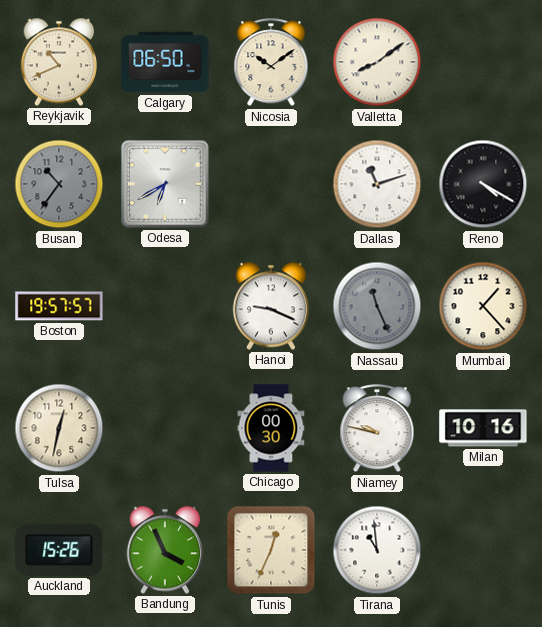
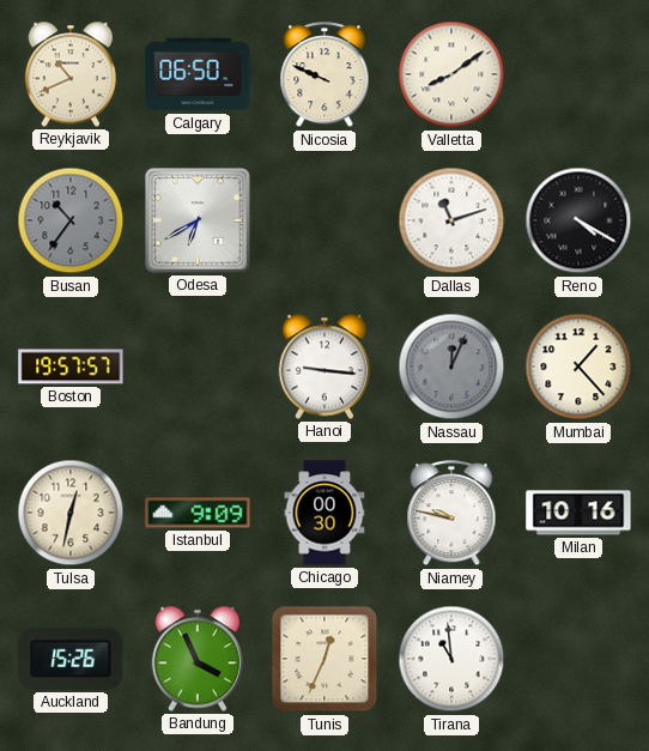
Nicosia: 10:09 -> 9:49
Hanoi: 9:19 -> 9:16
Nassau: 11:26 -> 12:04
Istanbul: none -> 9:09
